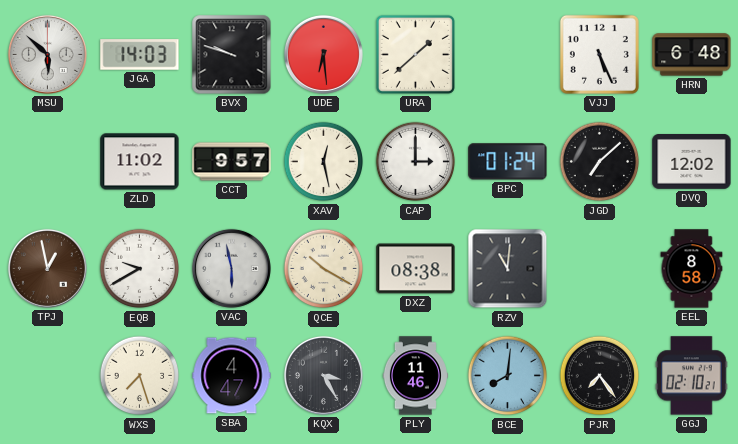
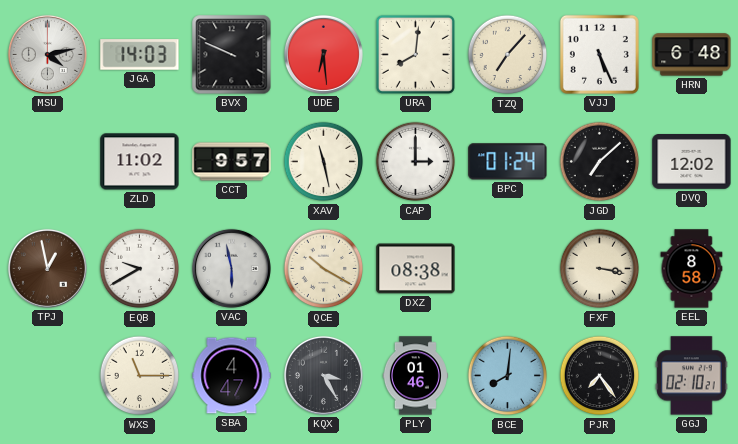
MSU: 5:52 -> 4:13
BVX: 9:48 -> 9:49
URA: 1:38 -> 8:01
TZQ: none -> 7:07
XAV: 12:28 -> 11:28
RZV: 11:01 -> none
FXF: none -> 3:17
WXS: 7:27 -> 11:15
PLY: 11:46 -> 01:46
